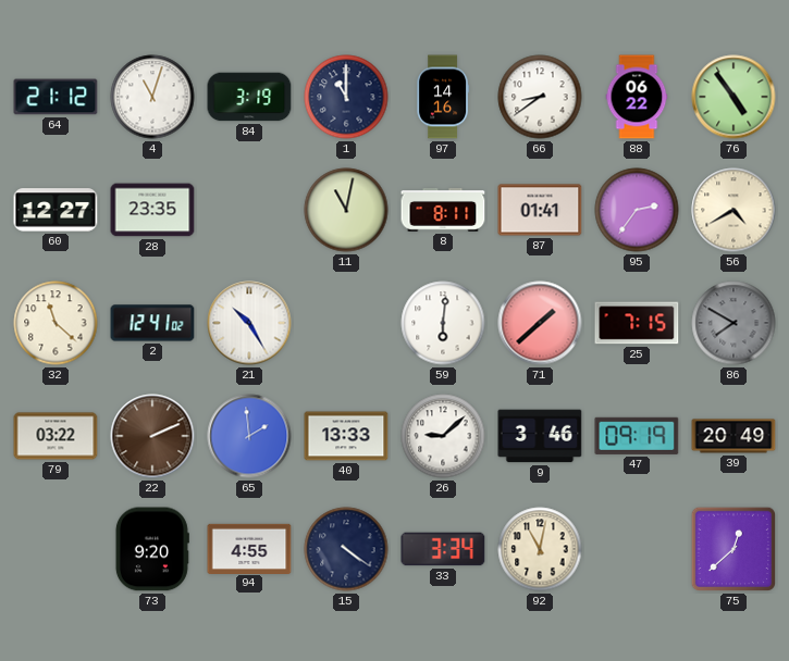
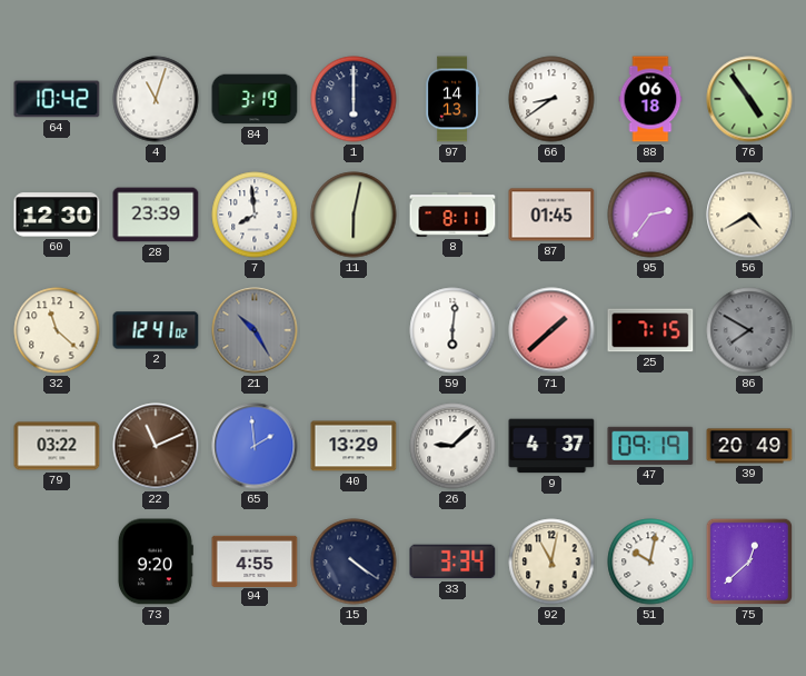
64: 21:12 -> 10:42
1: 11:00 -> 6:00
97: 14:16 -> 14:13
88: 06:22 -> 06:18
60: 12:27 -> 12:30
28: 23:35 -> 23:39
7: none -> 7:59
11: 11:02 -> 6:02
87: 01:41 -> 01:45
21 dial: white -> grey
22: 2:11 -> 11:11
40: 13:33 -> 13:29
9: 3:46 -> 4:37
51: none -> 10:02
